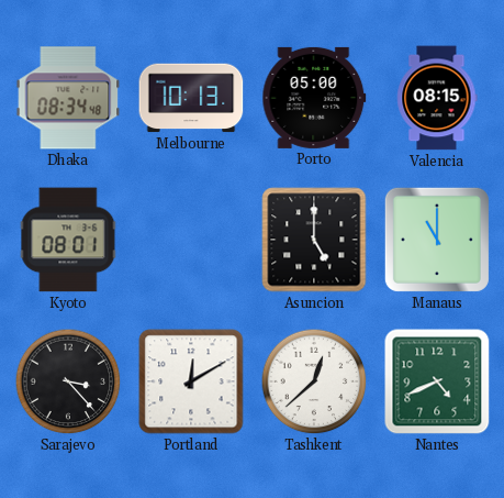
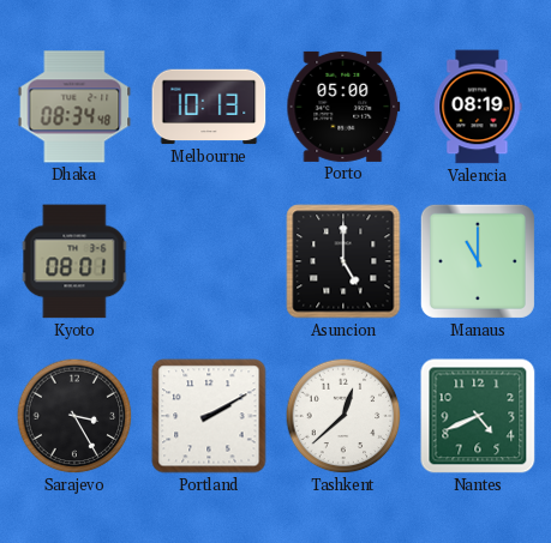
Valencia: 08:15 -> 08:19
Sarajevo: 3:23 -> 3:25
Portland: 12:10 -> 2:10
